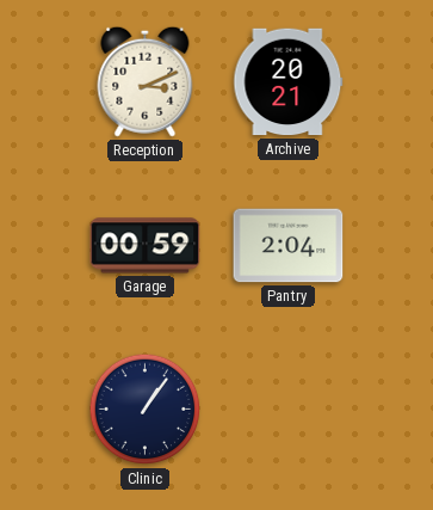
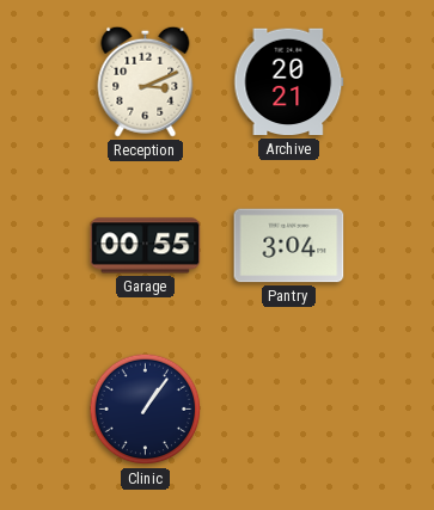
Garage: 00:59 -> 00:55
Pantry: 2:04 -> 3:04
